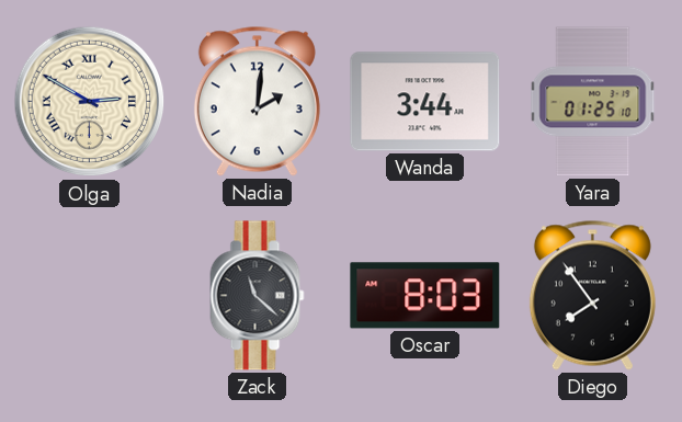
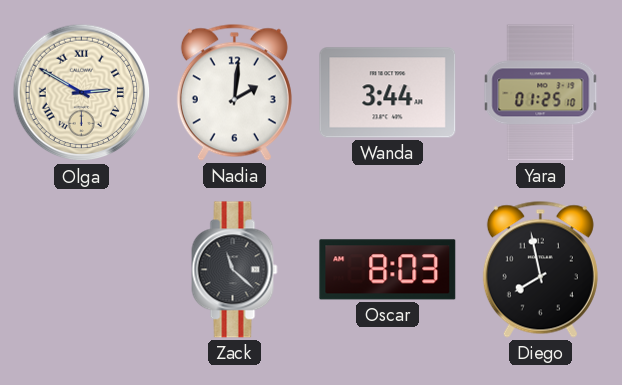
Diego: 7:54 -> 7:58
